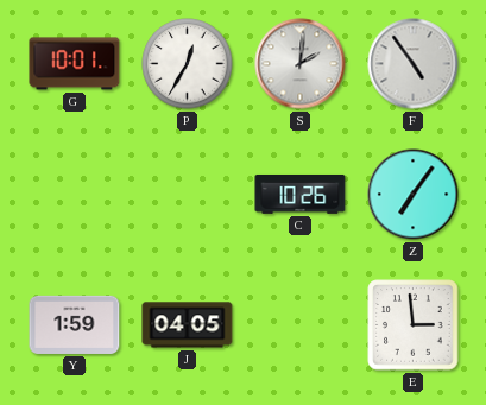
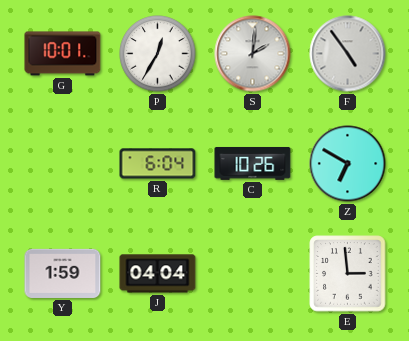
R: none -> 6:04
Z: 7:06 -> 6:50
J: 04:05 -> 04:04
